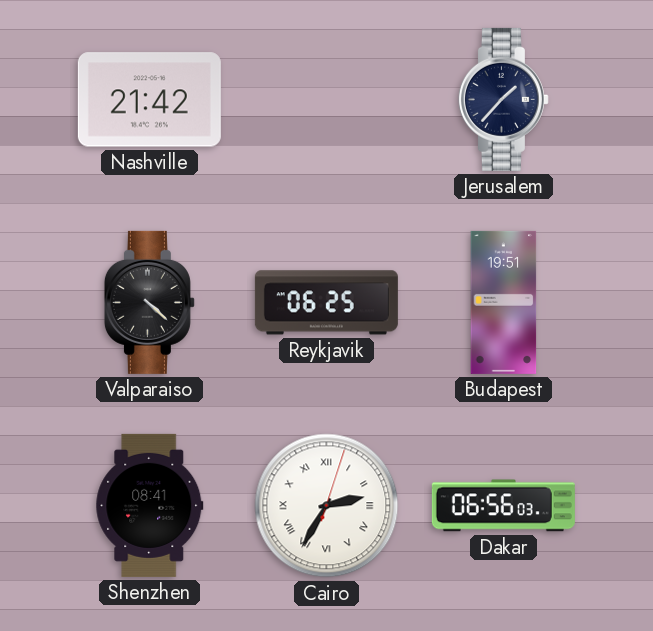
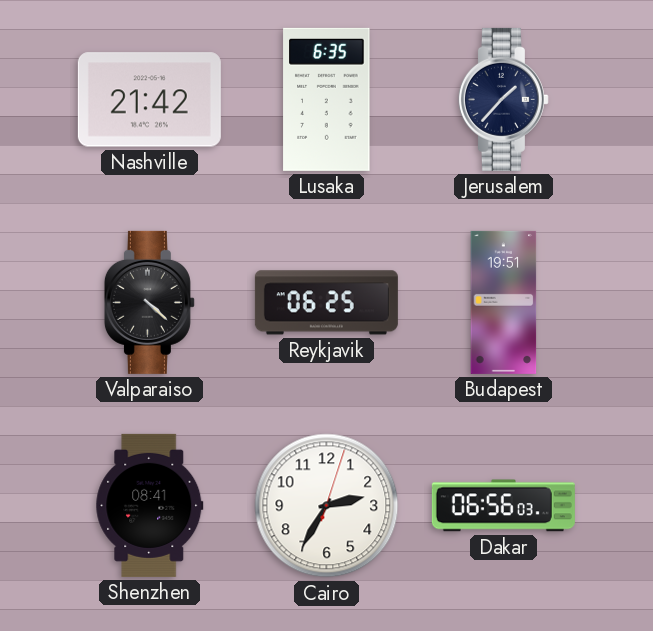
Lusaka: none -> 6:35
Cairo numerals: Roman -> Arabic
